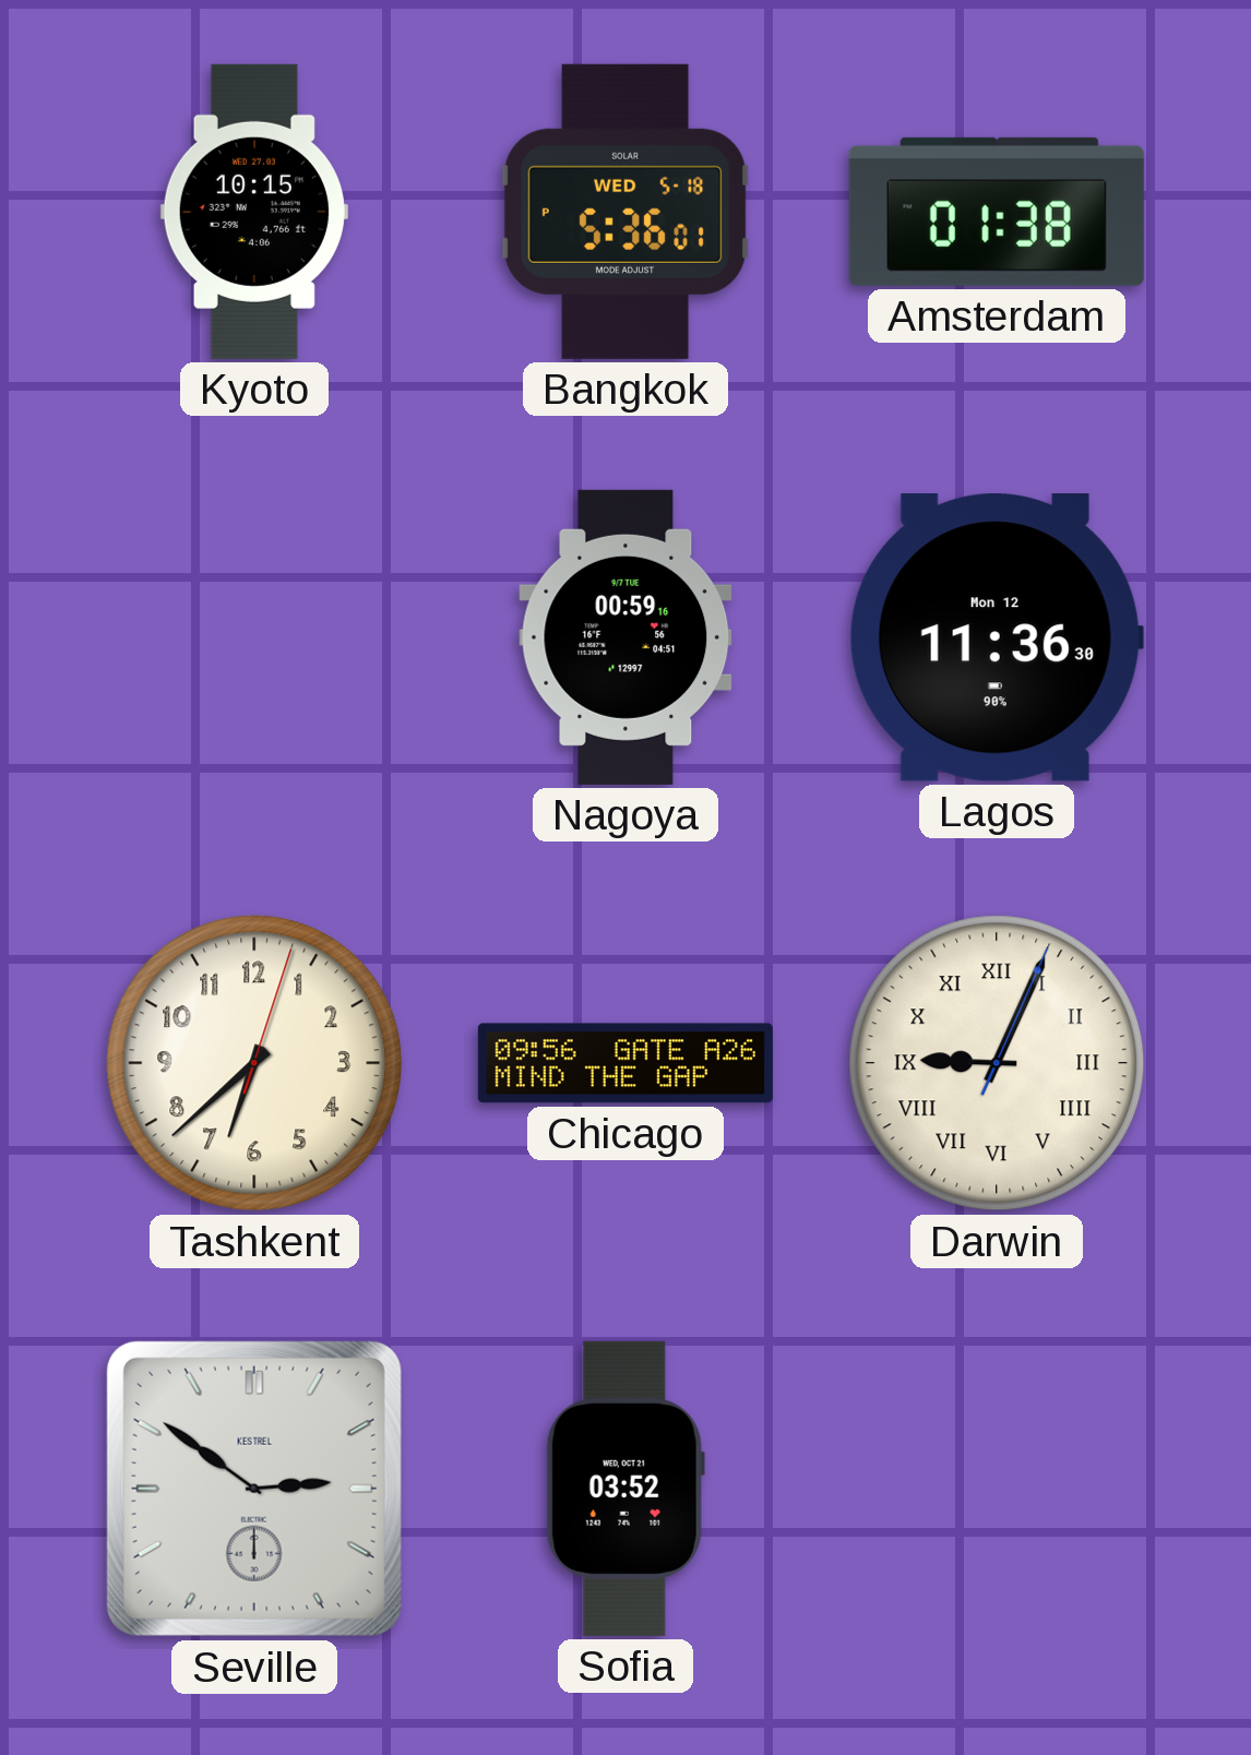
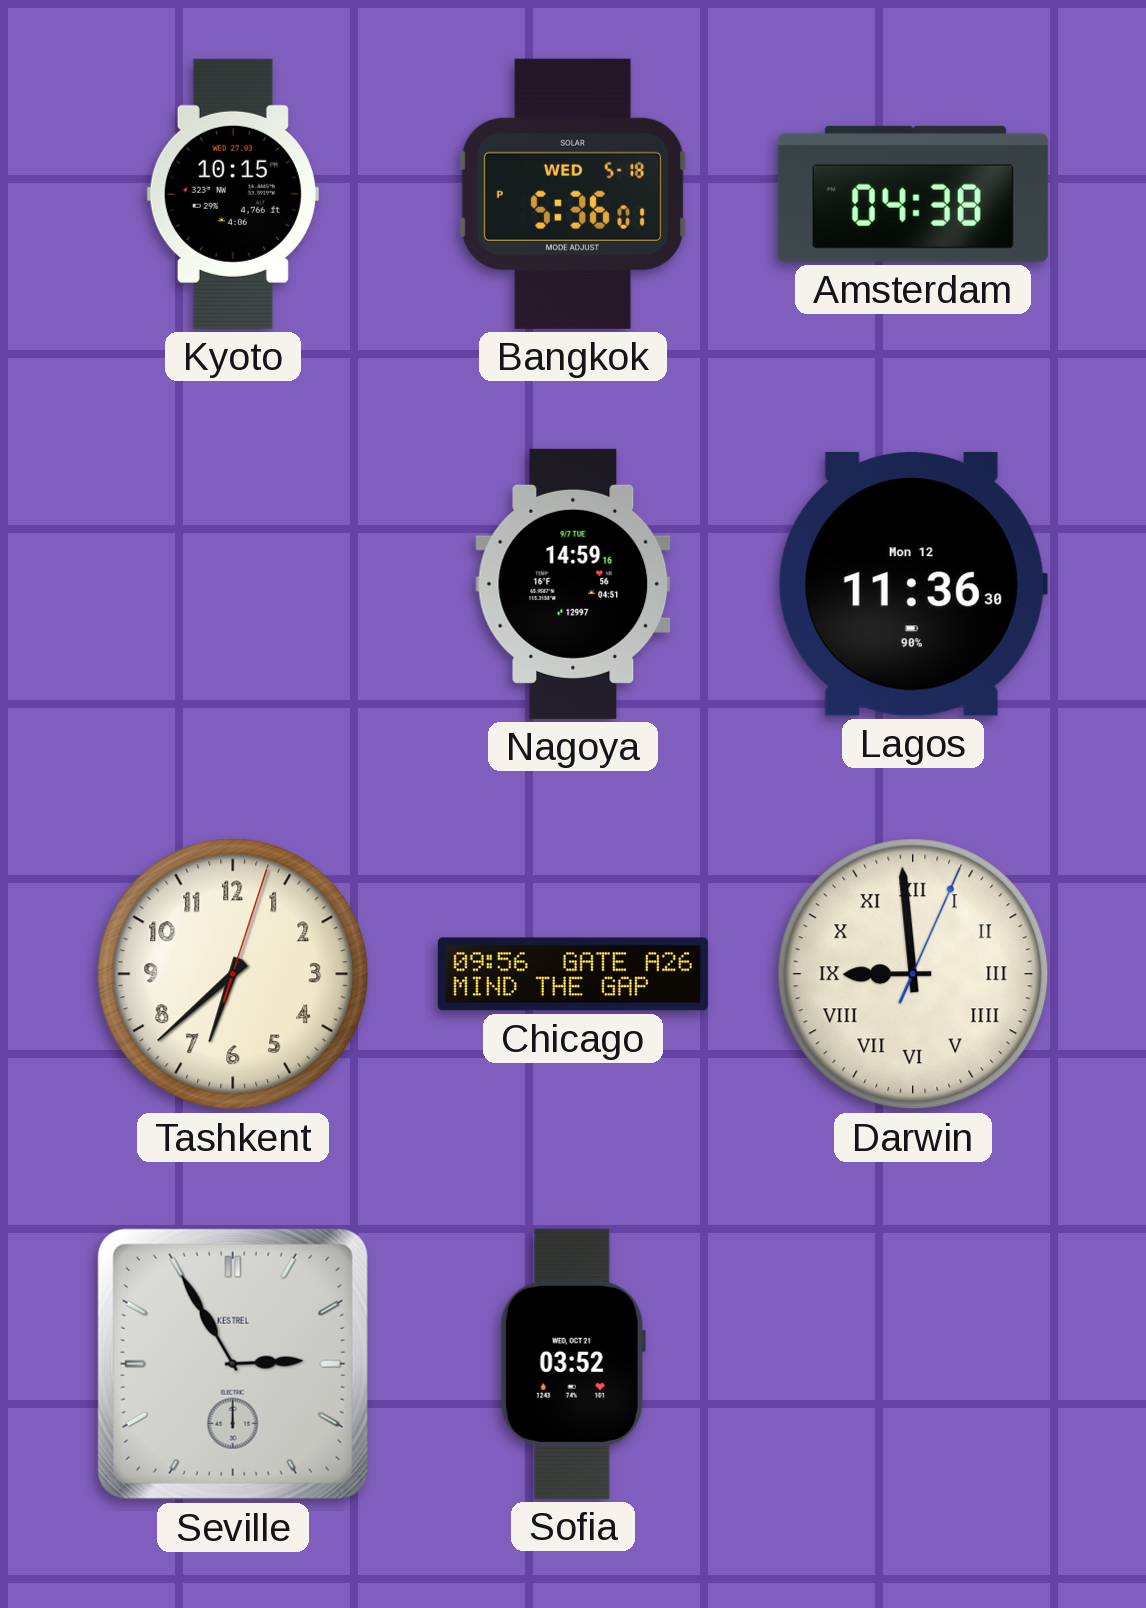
Amsterdam: 01:38 -> 04:38
Nagoya: 00:59 -> 14:59
Darwin: 9:04 -> 8:59
Seville: 2:51 -> 2:55
